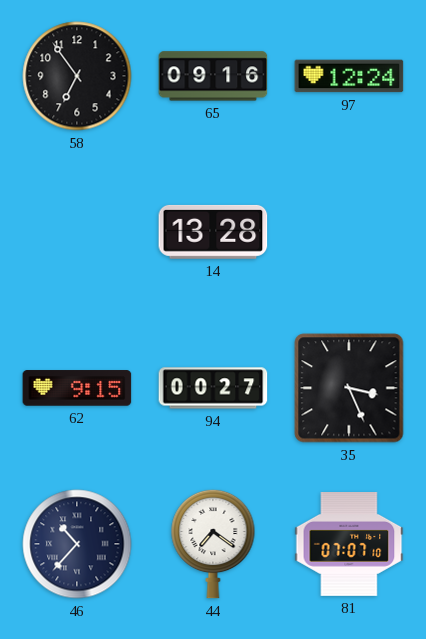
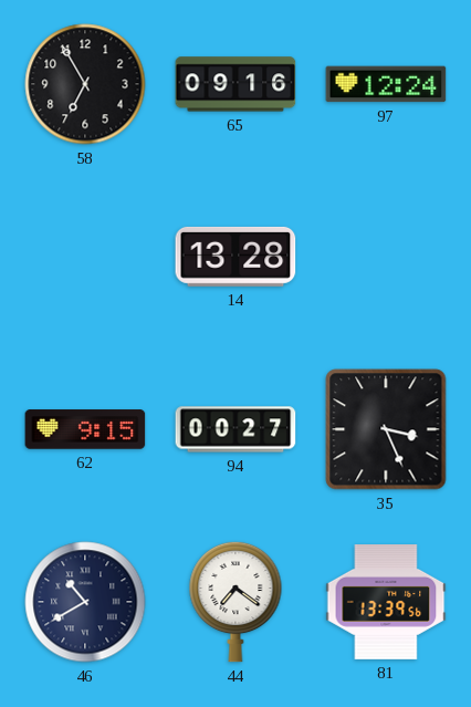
58: 6:54 -> 6:55
46: 10:37 -> 10:40
81: 07:07 -> 13:39
